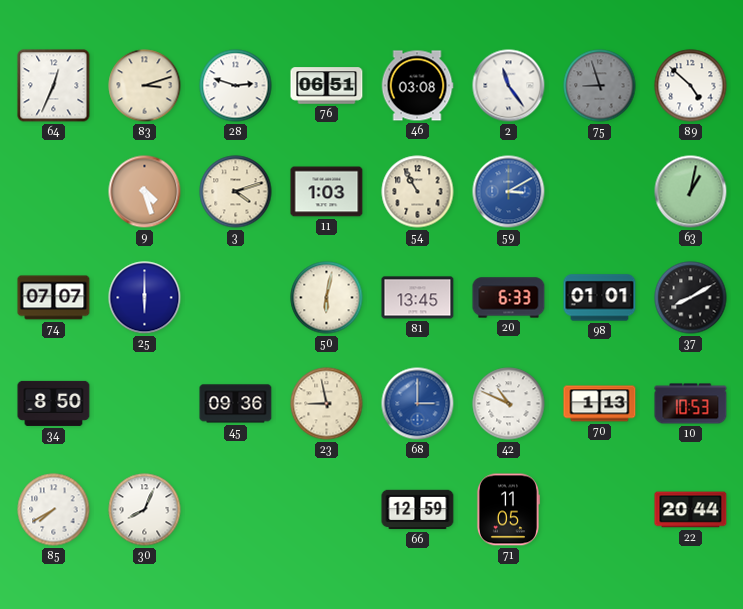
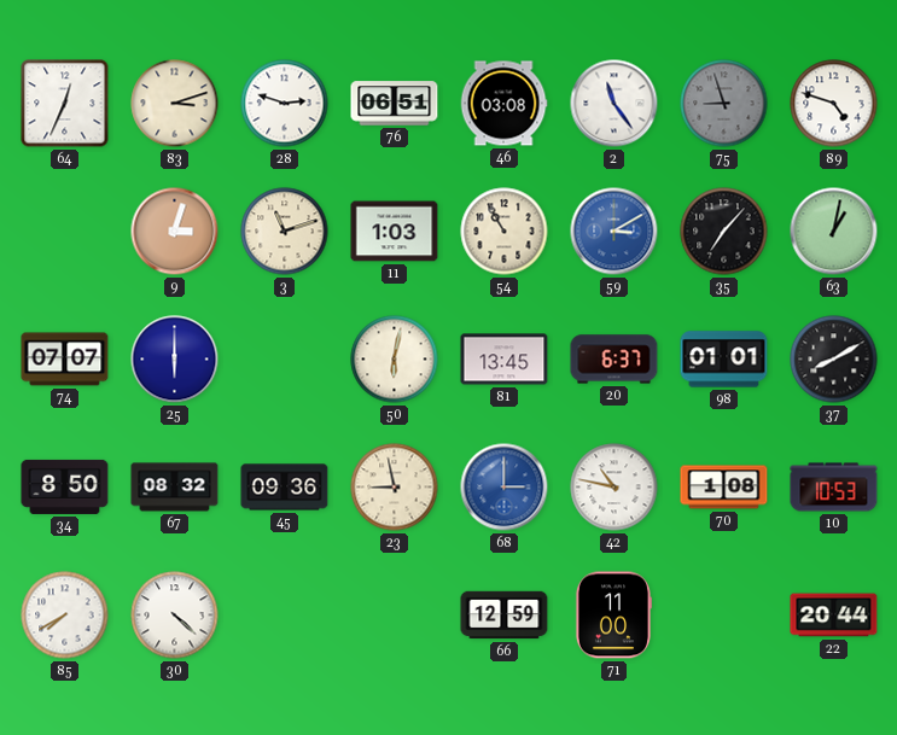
89: 4:52 -> 4:48
9: 4:27 -> 3:03
3: 4:12 -> 11:12
35: none -> 7:07
20: 6:33 -> 6:37
67: none -> 08:32
42: 10:49 -> 10:47
70: 1:13 -> 1:08
30: 8:04 -> 4:22
71: 11:05 -> 11:00
